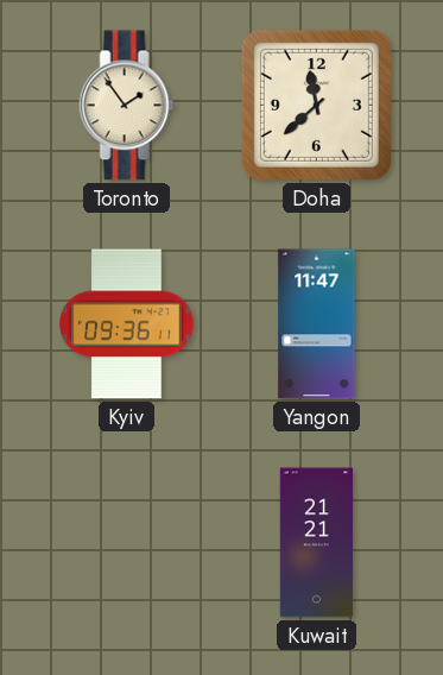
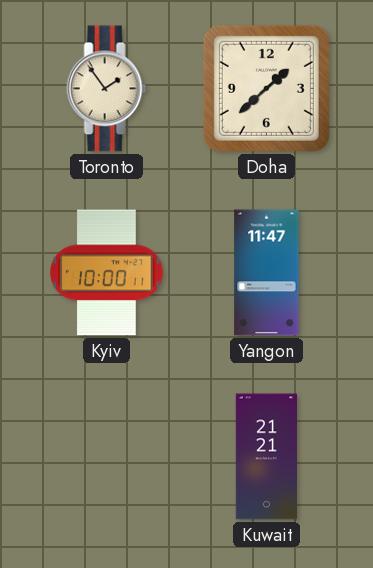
Doha: 11:38 -> 1:38
Kyiv: 09:36 -> 10:00
